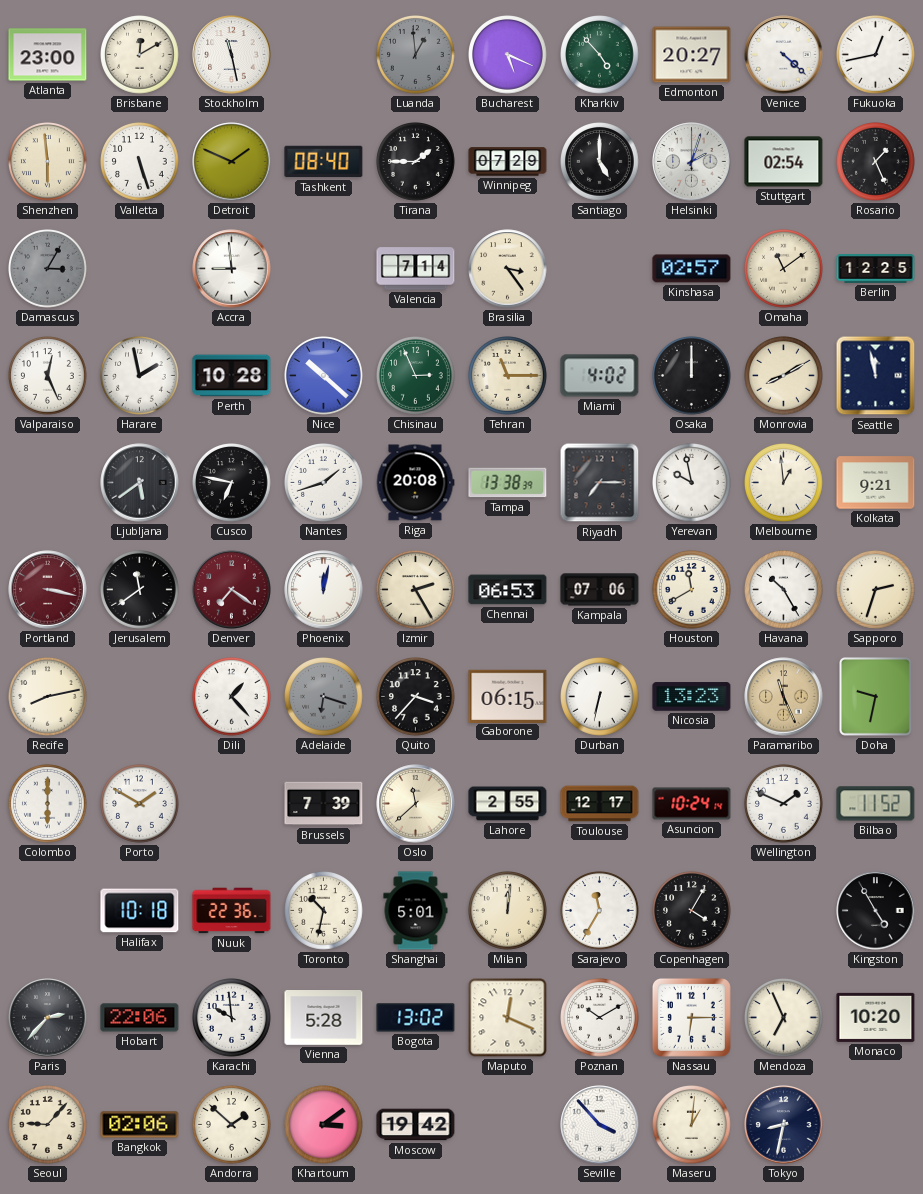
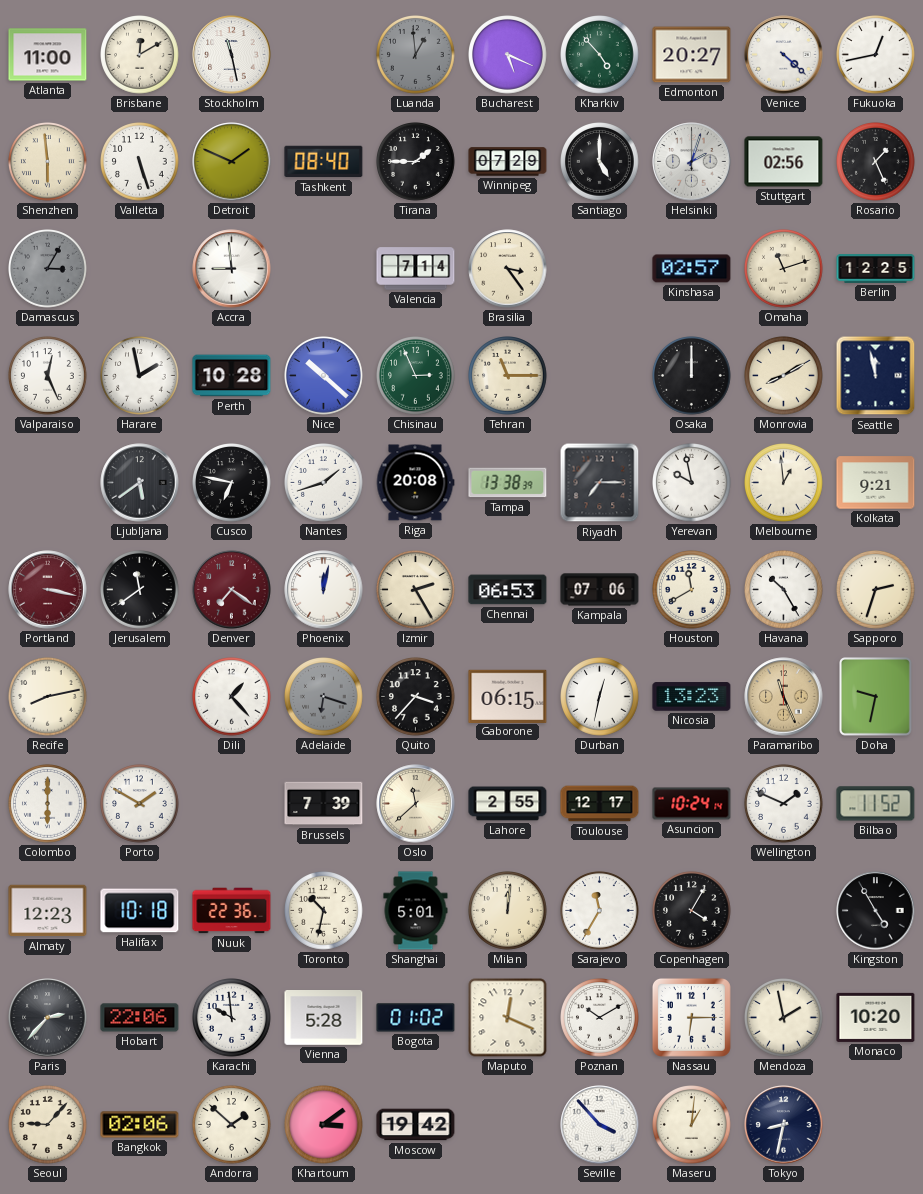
Atlanta: 23:00 -> 11:00
Stuttgart: 02:54 -> 02:56
Omaha: 11:09 -> 11:12
Miami: 4:02 -> none
Durban: 6:32 -> 12:32
Almaty: none -> 12:23
Bogota: 13:02 -> 01:02
Mendoza: 6:56 -> 1:58
